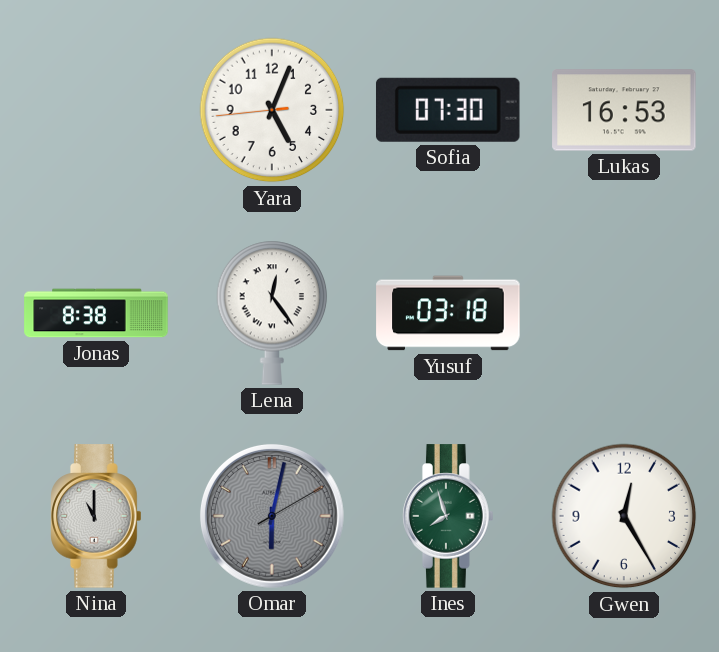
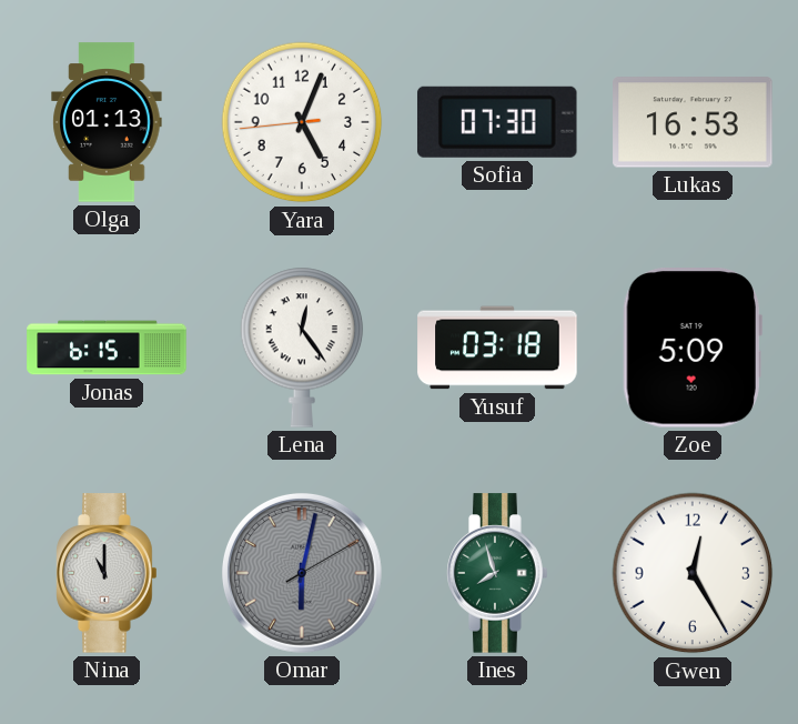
Olga: none -> 01:13
Jonas: 8:38 -> 6:15
Zoe: none -> 5:09
